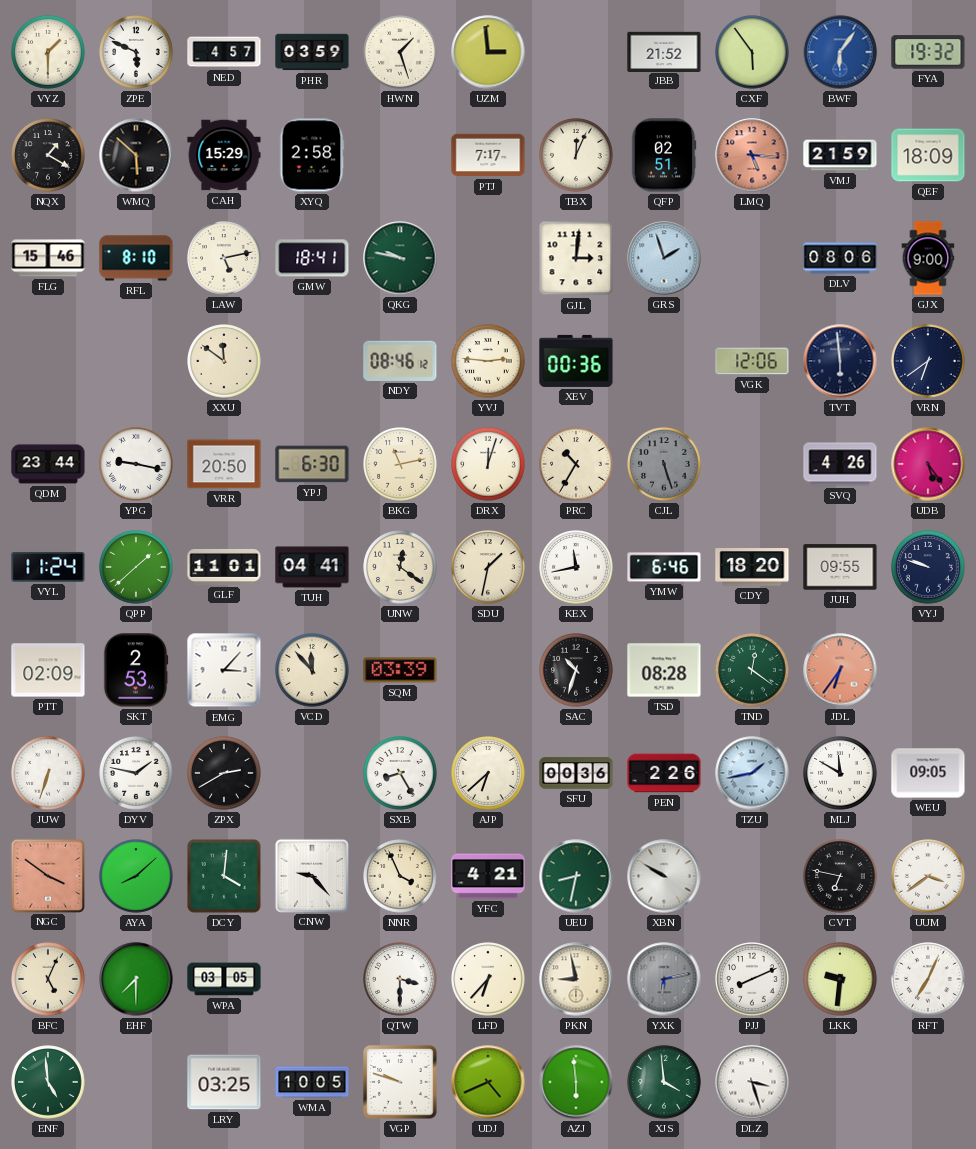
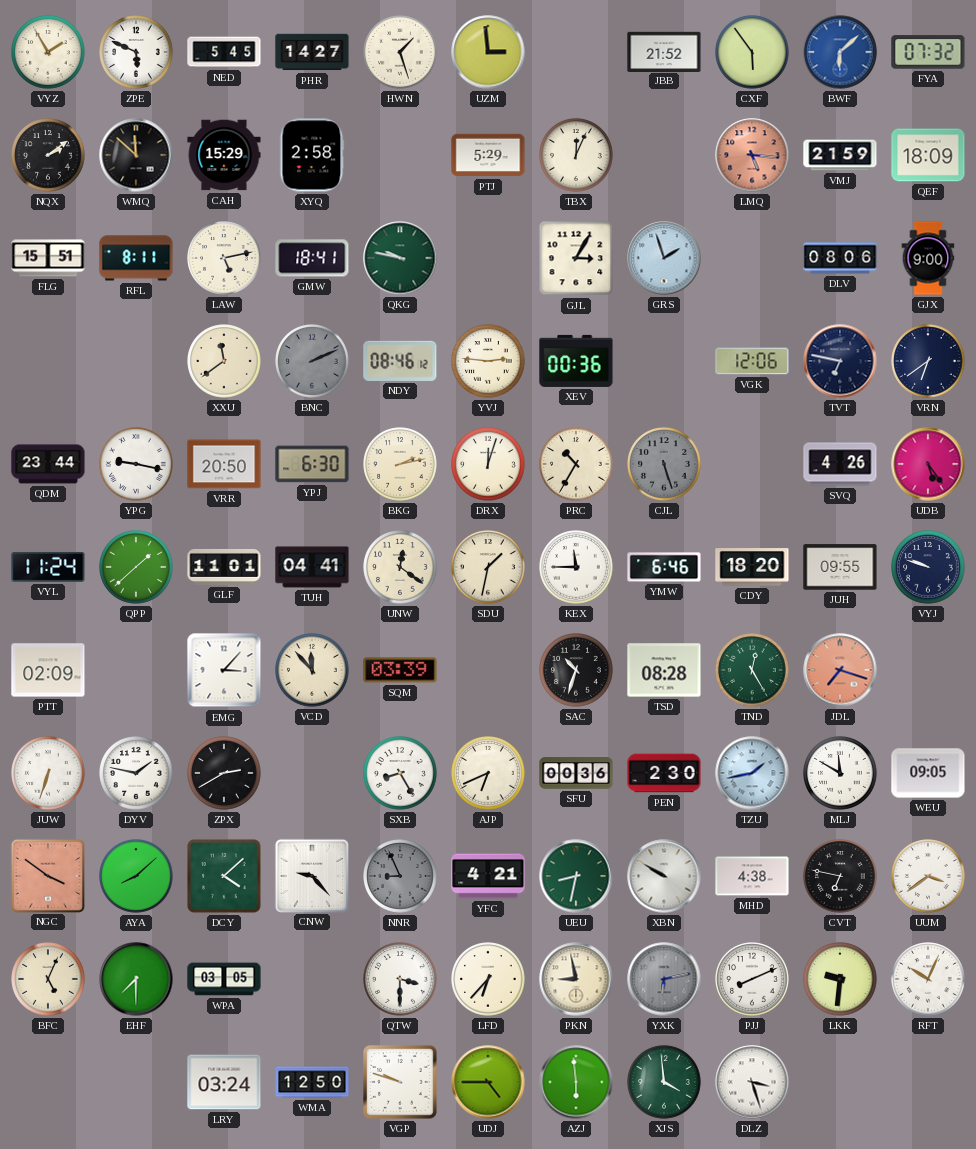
VYZ: 1:30 -> 1:55
NED: 4:57 -> 5:45
PHR: 03:59 -> 14:27
BWF: 6:06 -> 6:08
FYA: 19:32 -> 07:32
NQX: 1:20 -> 2:09
WMQ: 5:52 -> 11:52
PTJ: 7:17 -> 5:29
QFP: 02:51 -> none
FLG: 15:46 -> 15:51
RFL: 8:10 -> 8:11
GJL: 3:01 -> 3:05
XXU: 11:51 -> 11:39
BNC: none -> 2:11
TVT: 5:59 -> 6:47
BKG: 11:13 -> 2:13
KEX: 11:43 -> 11:45
SKT: 2:53 -> none
TND: 12:21 -> 12:25
JDL: 6:36 -> 7:18
AJP: 6:38 -> 6:41
PEN: 2:26 -> 2:30
DCY: 4:01 -> 4:08
NNR: 3:56 -> 8:56
NNR dial: cream -> grey
MHD: none -> 4:38
RFT: 7:04 -> 10:04
ENF: 4:59 -> none
LRY: 03:25 -> 03:24
WMA: 10:05 -> 12:50
UDJ: 4:41 -> 4:45
